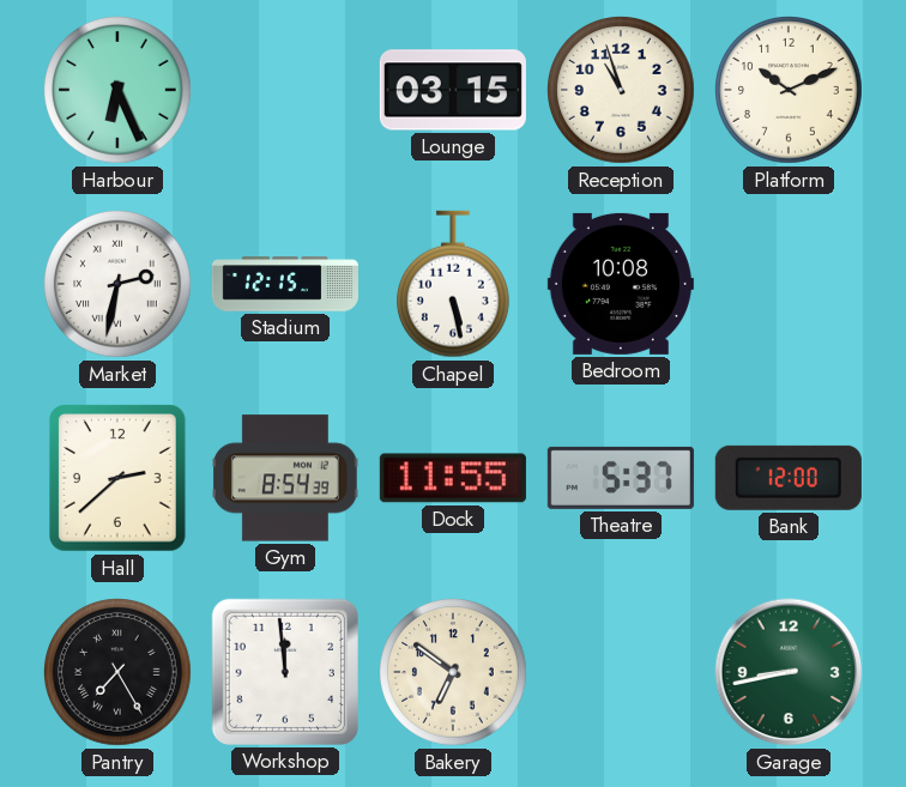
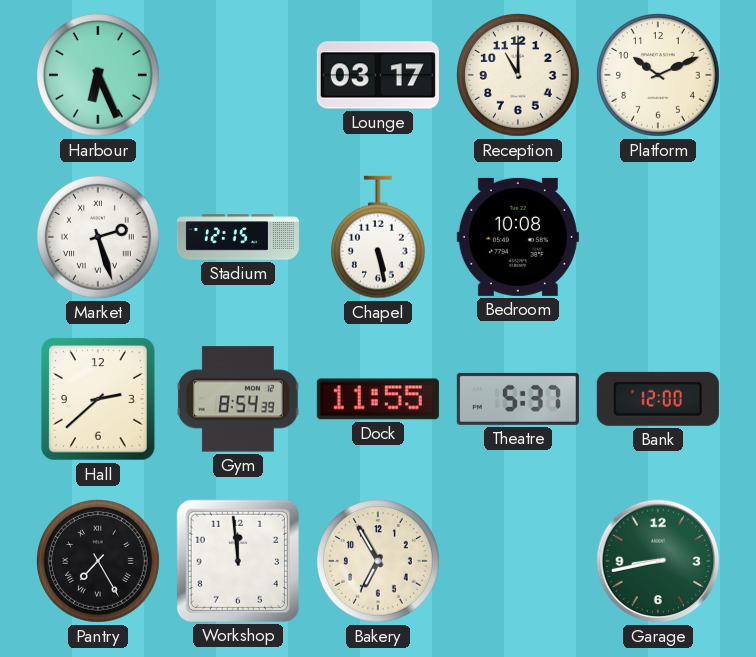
Lounge: 03:15 -> 03:17
Reception: 10:57 -> 11:00
Market: 2:32 -> 2:27
Bakery: 6:51 -> 6:55
